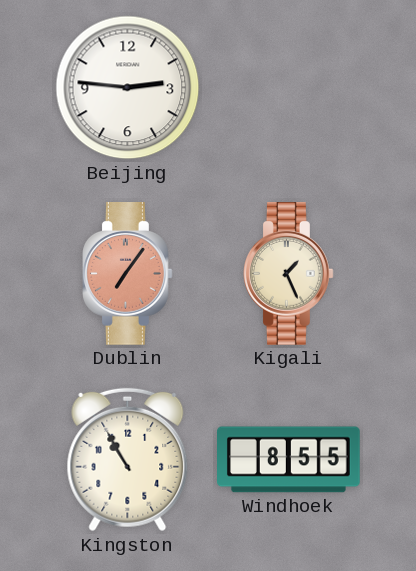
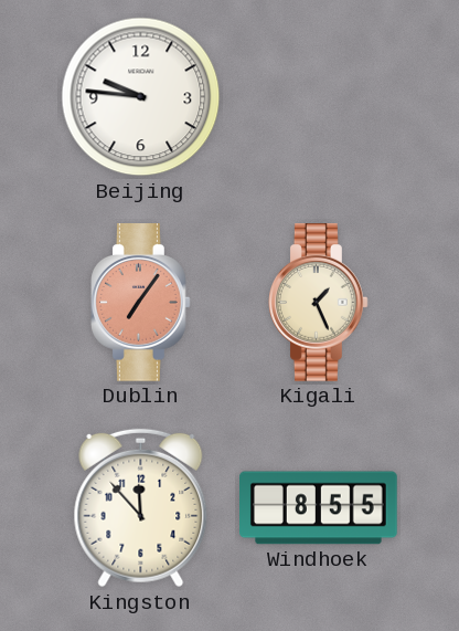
Beijing: 2:46 -> 9:46
Kingston: 10:55 -> 11:53
